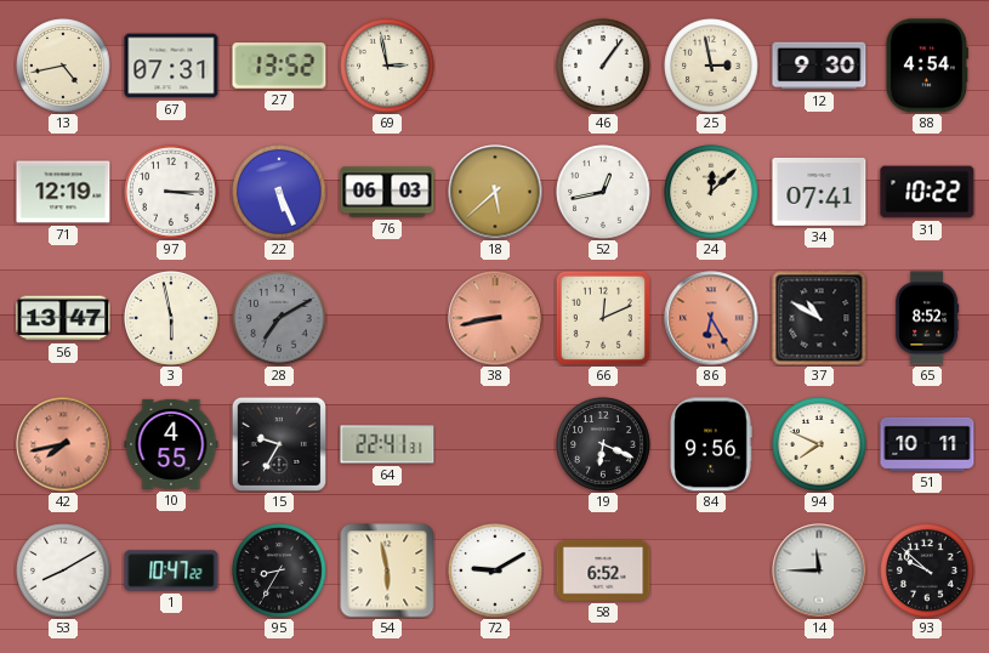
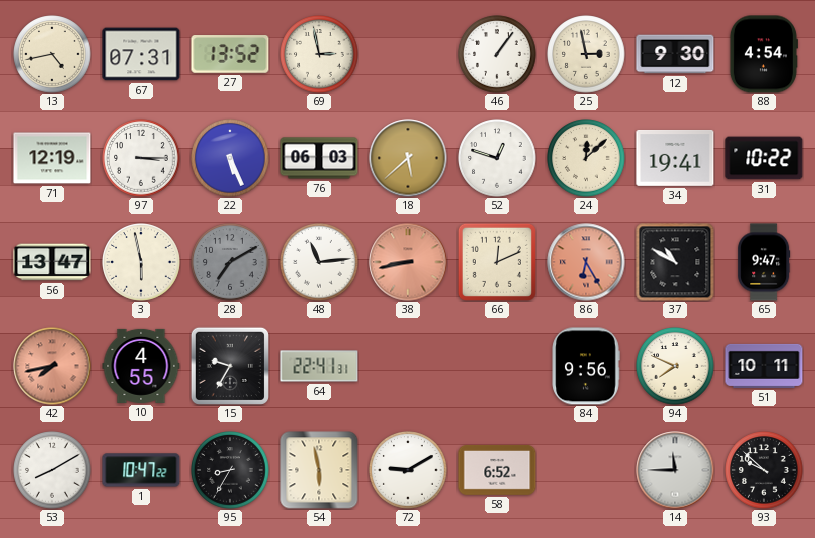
52: 12:43 -> 12:48
34: 07:41 -> 19:41
48: none -> 11:14
65: 8:52 -> 9:47
19: 6:19 -> none
